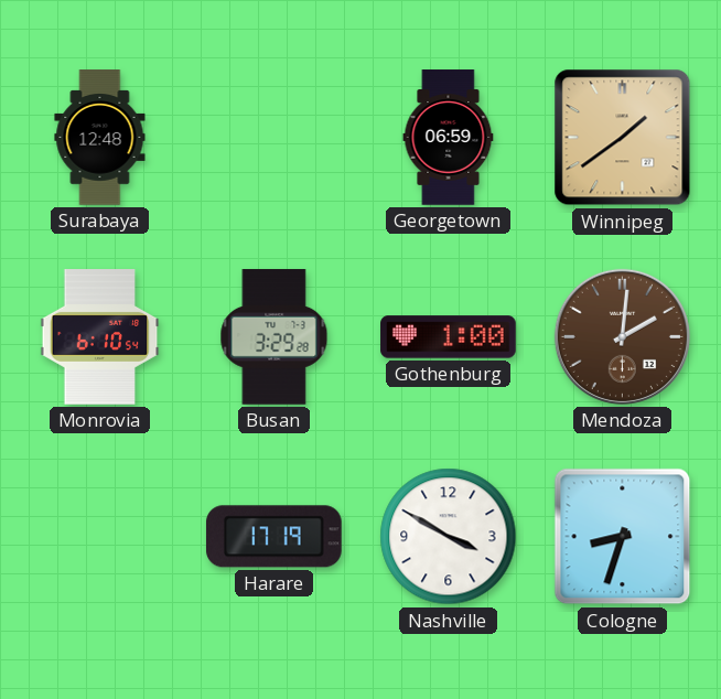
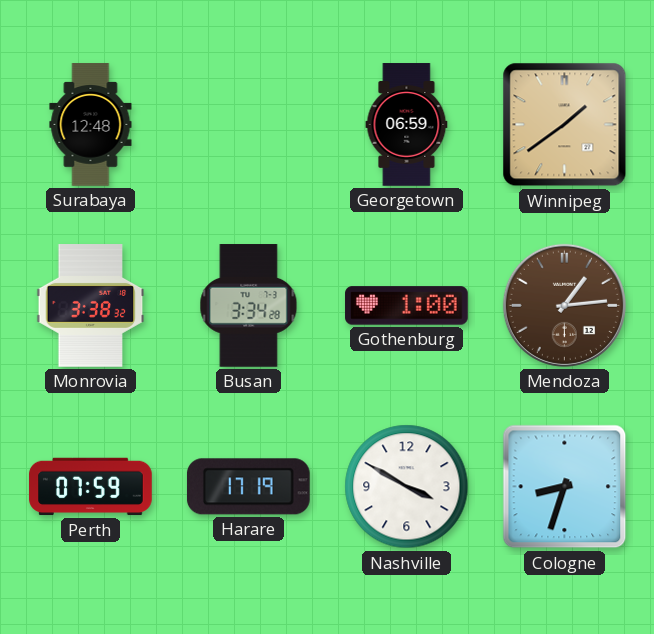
Monrovia: 6:10 -> 3:38
Busan: 3:29 -> 3:34
Mendoza: 2:01 -> 1:14
Perth: none -> 07:59
